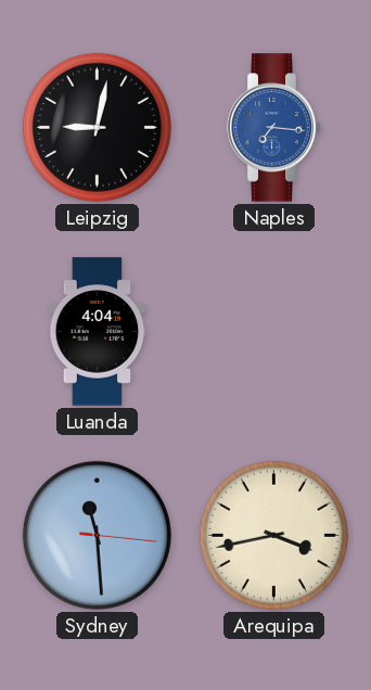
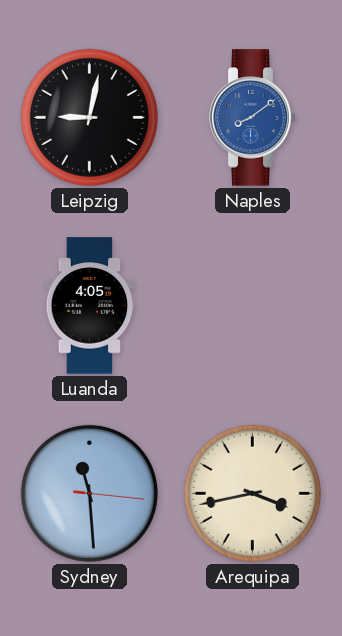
Naples: 7:16 -> 8:09
Luanda: 4:04 -> 4:05
